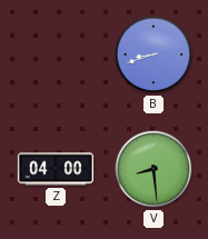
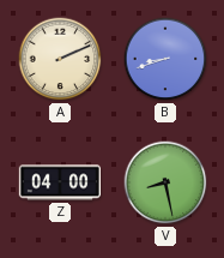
A: none -> 2:11
V: 8:29 -> 8:28
